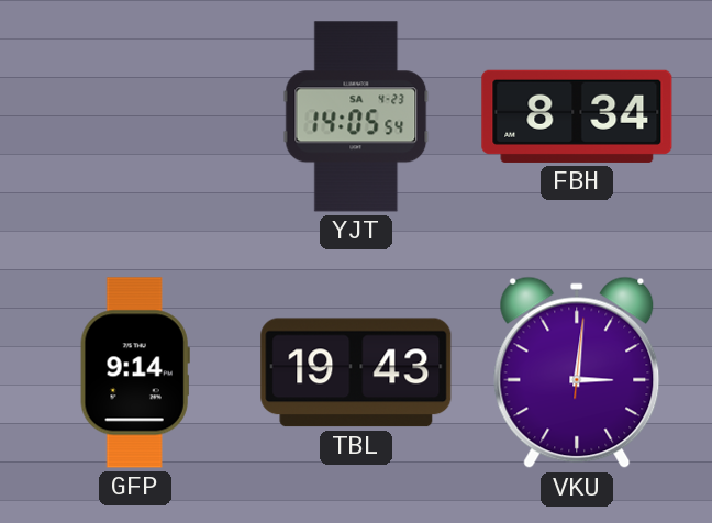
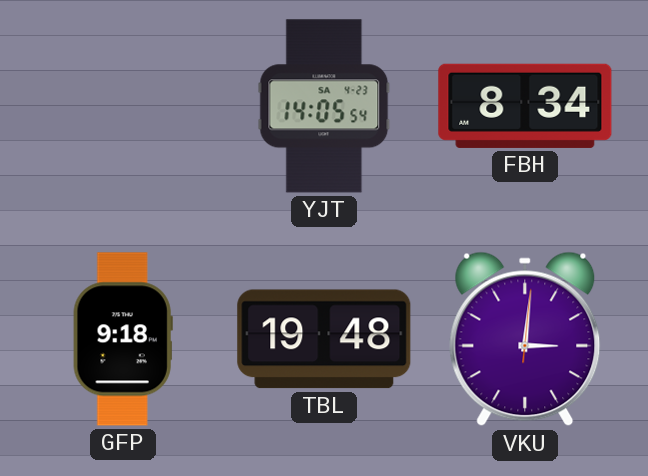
GFP: 9:14 -> 9:18
TBL: 19:43 -> 19:48
